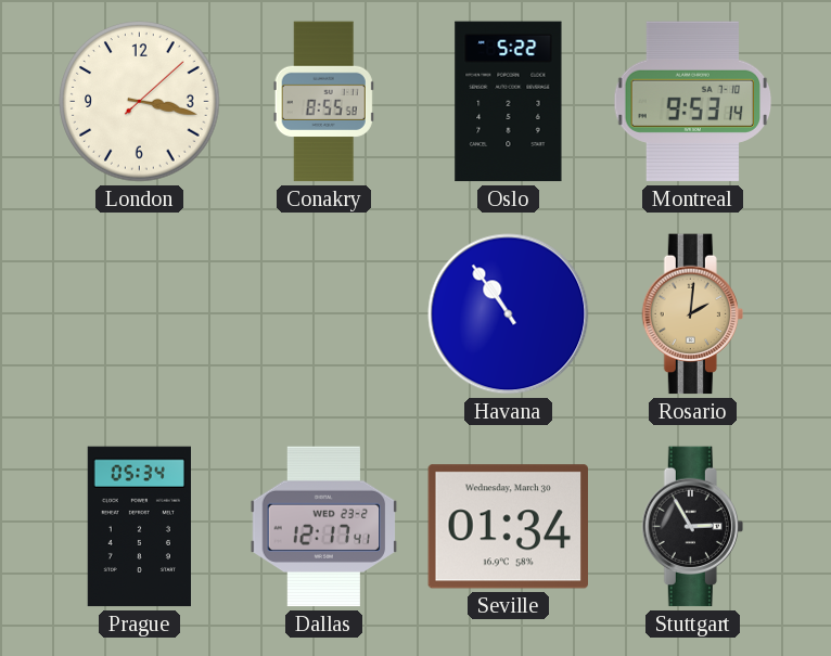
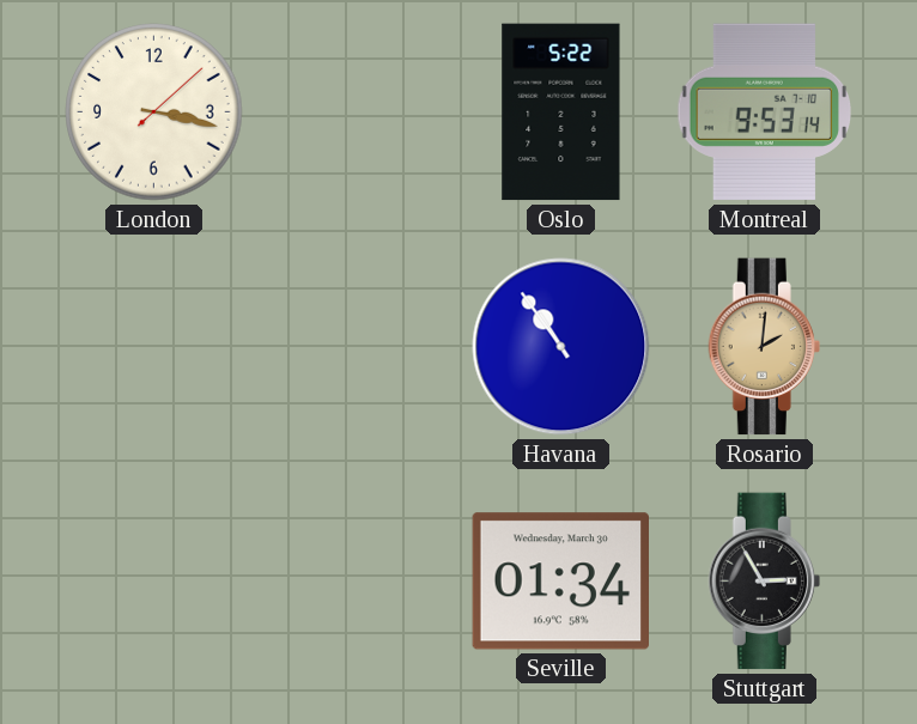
Conakry: 8:55 -> none
Prague: 05:34 -> none
Dallas: 12:17 -> none
